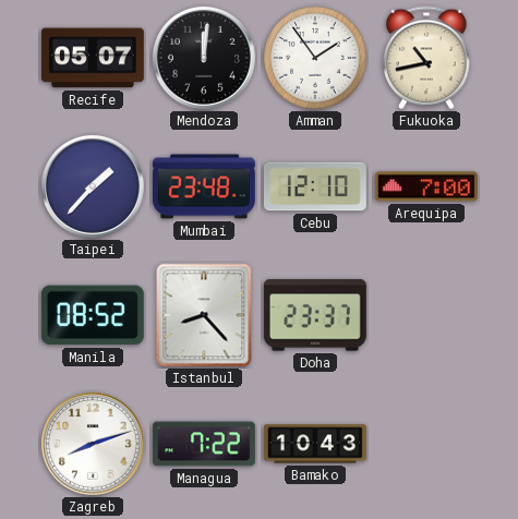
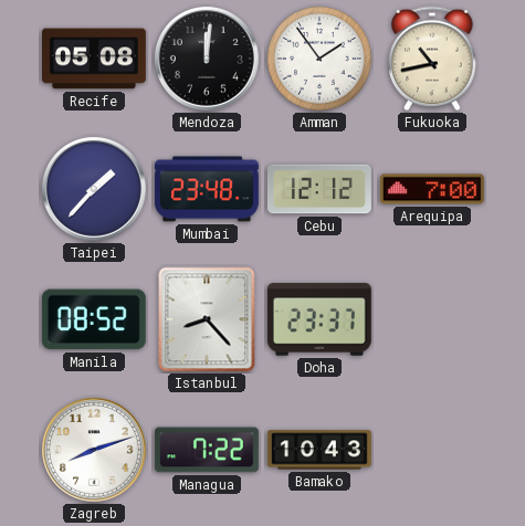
Recife: 05:07 -> 05:08
Cebu: 12:10 -> 12:12
